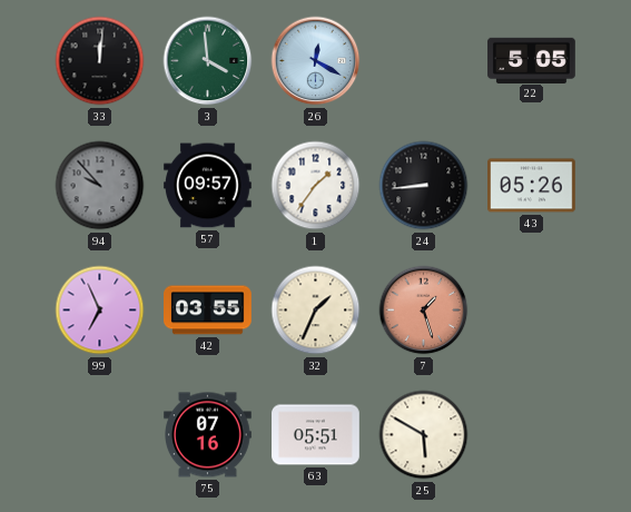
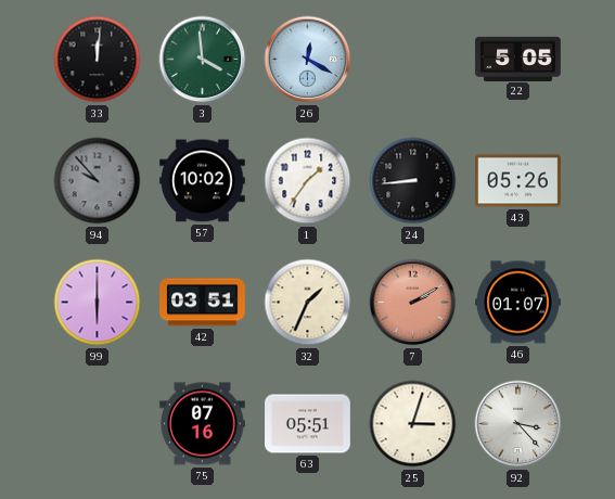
57: 09:57 -> 10:02
99: 6:56 -> 6:00
42: 03:55 -> 03:51
7: 1:27 -> 2:10
46: none -> 01:07
25: 5:50 -> 3:03
92: none -> 3:23
